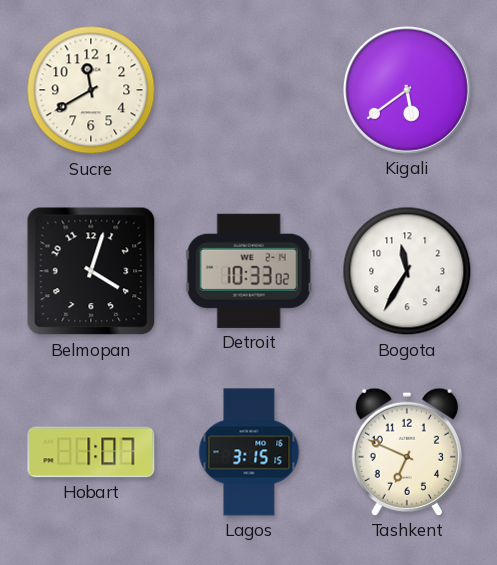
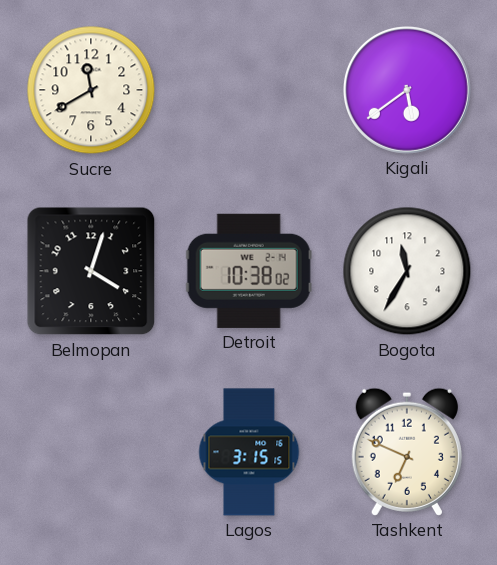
Detroit: 10:33 -> 10:38
Hobart: 1:07 -> none
